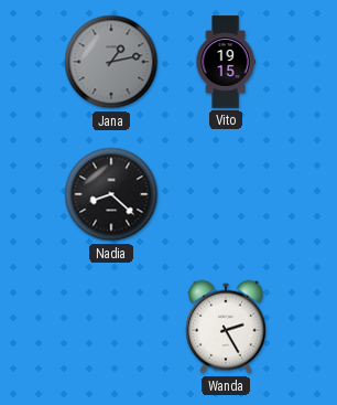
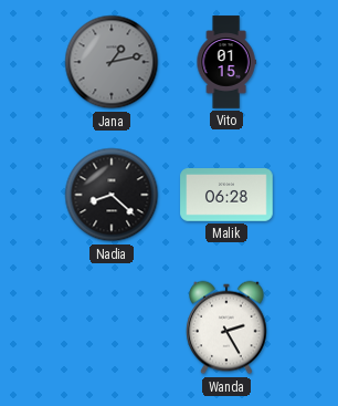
Vito: 19:15 -> 01:15
Malik: none -> 06:28
